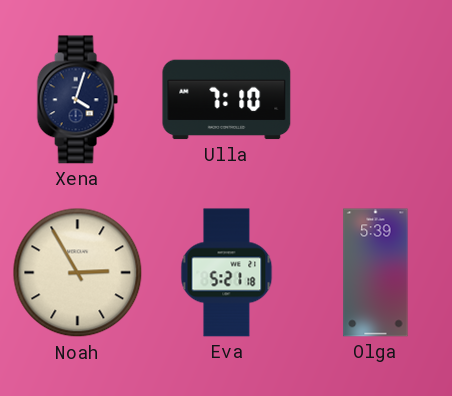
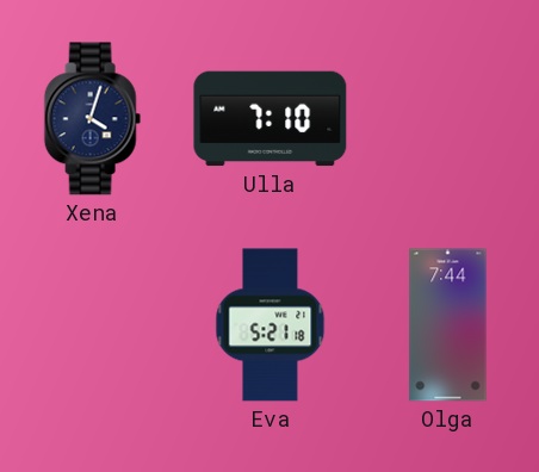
Noah: 2:55 -> none
Olga: 5:39 -> 7:44
